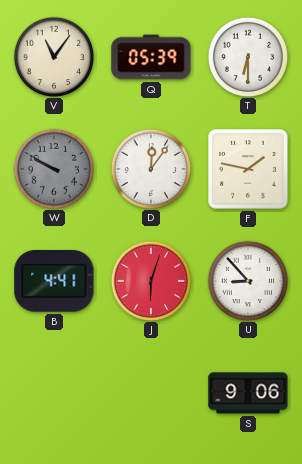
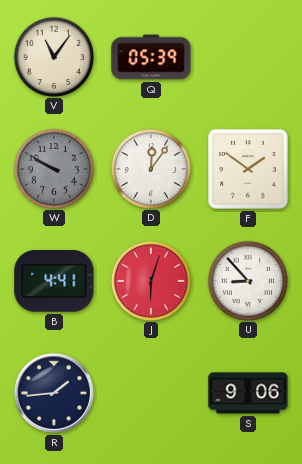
T: 6:30 -> none
F: 1:47 -> 1:51
R: none -> 1:44
